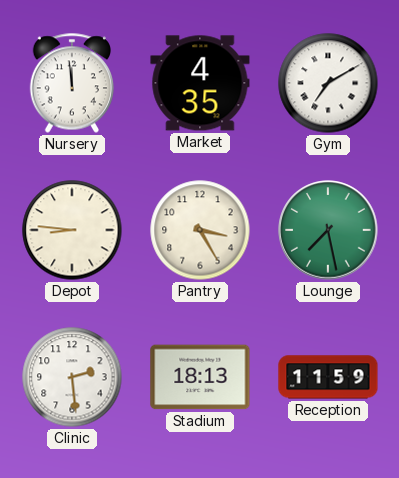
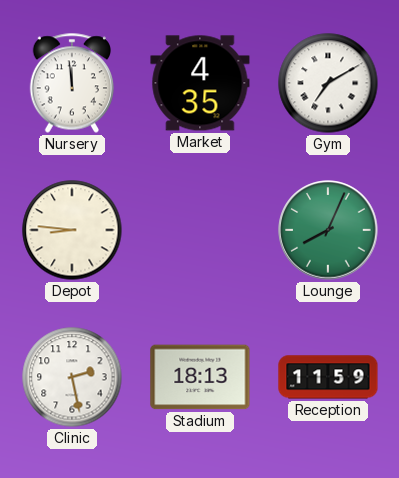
Pantry: 3:25 -> none
Lounge: 7:28 -> 8:04
Clinic: 2:29 -> 2:28
